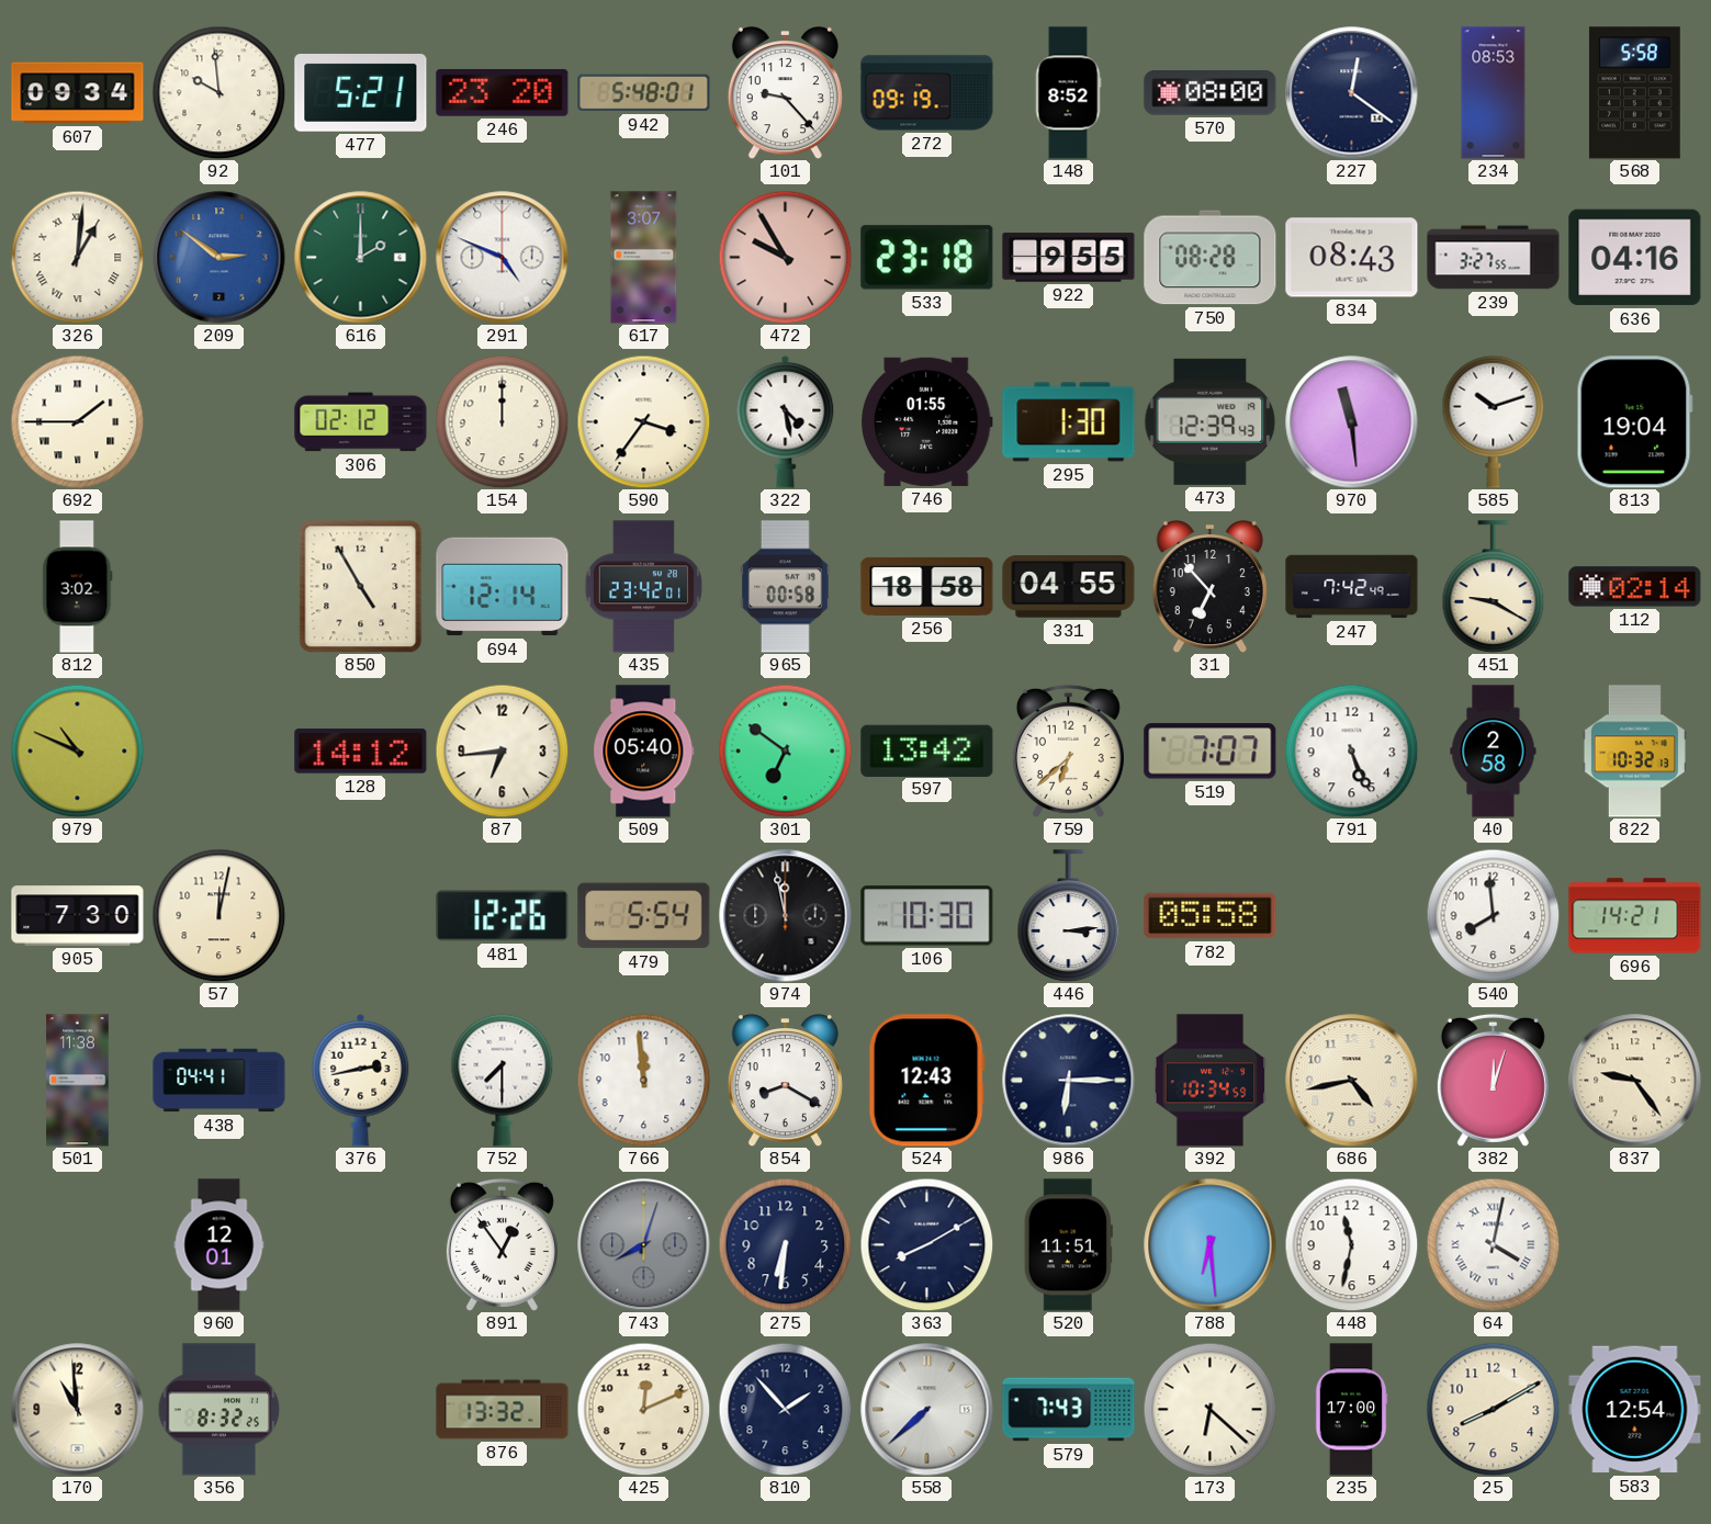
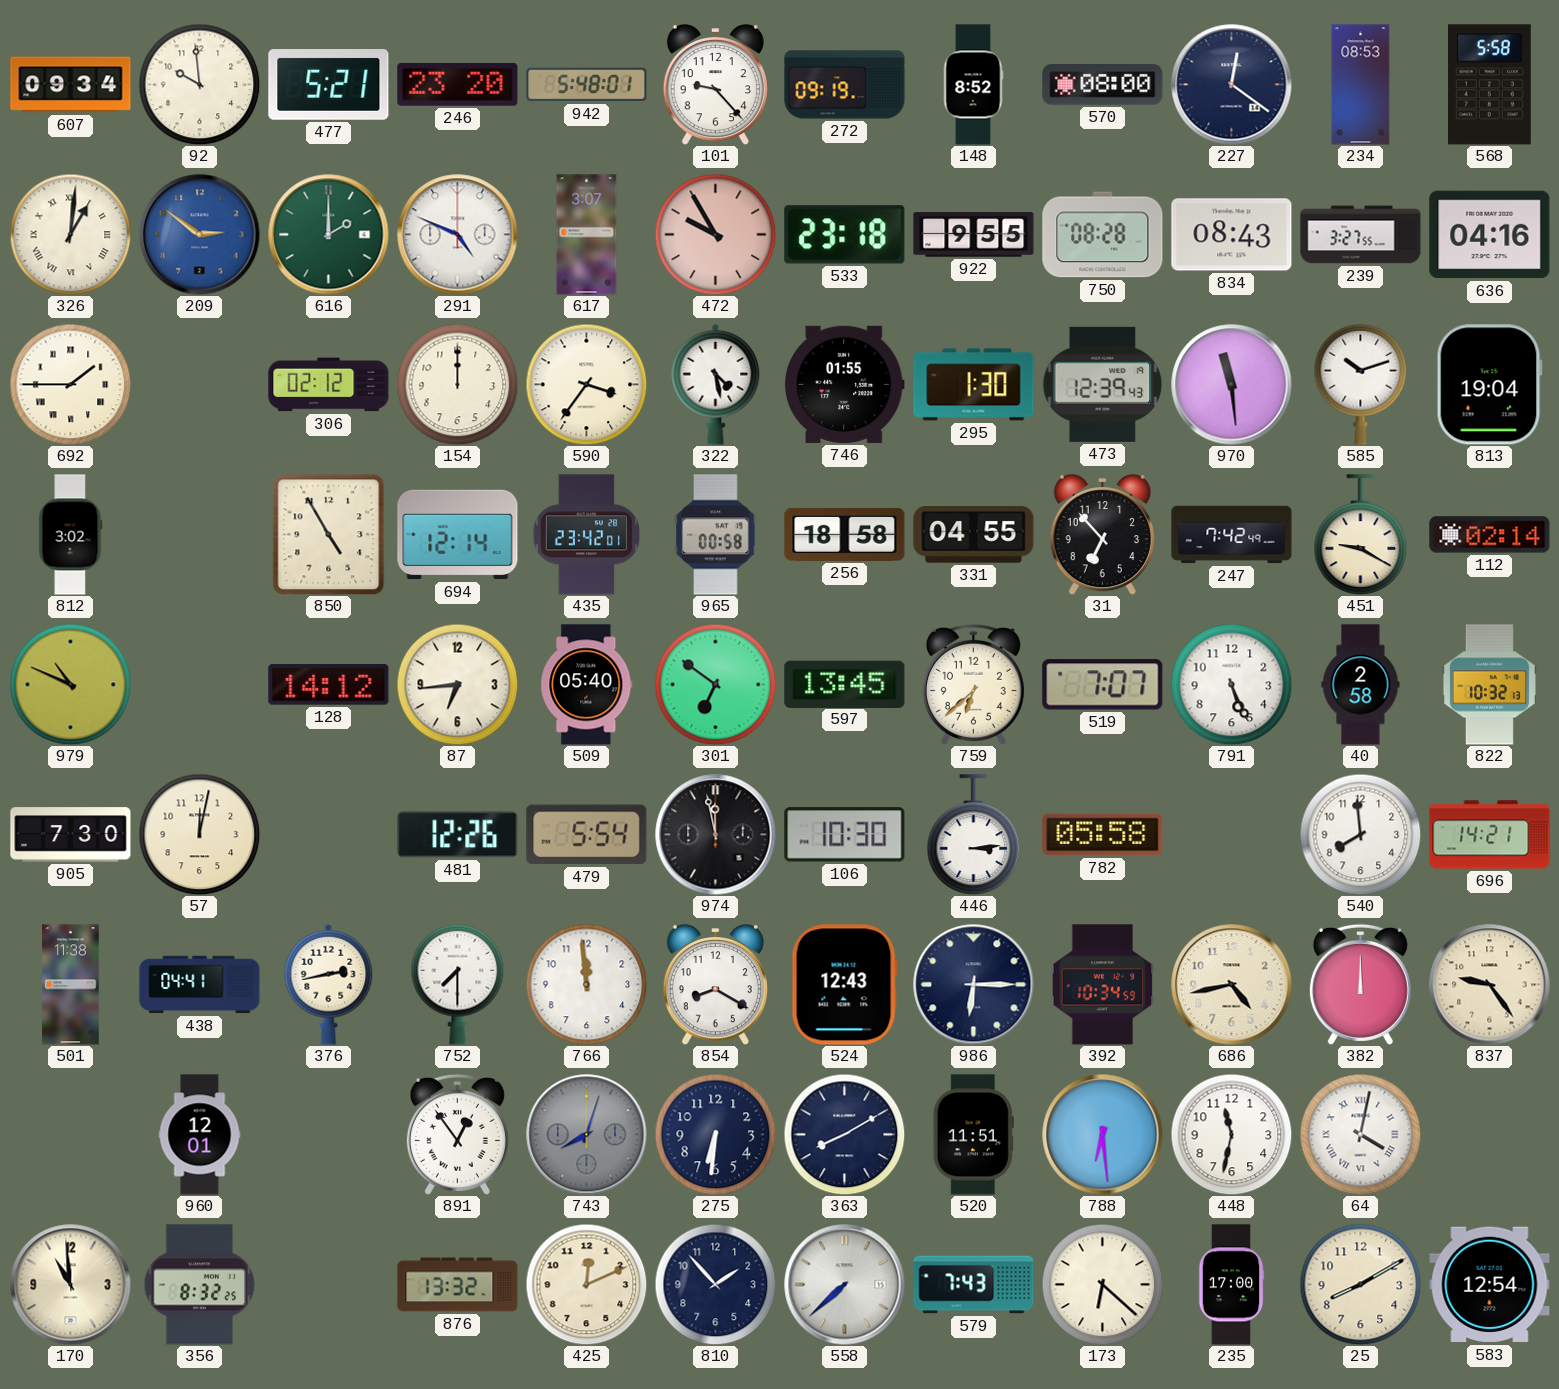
597: 13:42 -> 13:45
382: 12:03 -> 12:00
